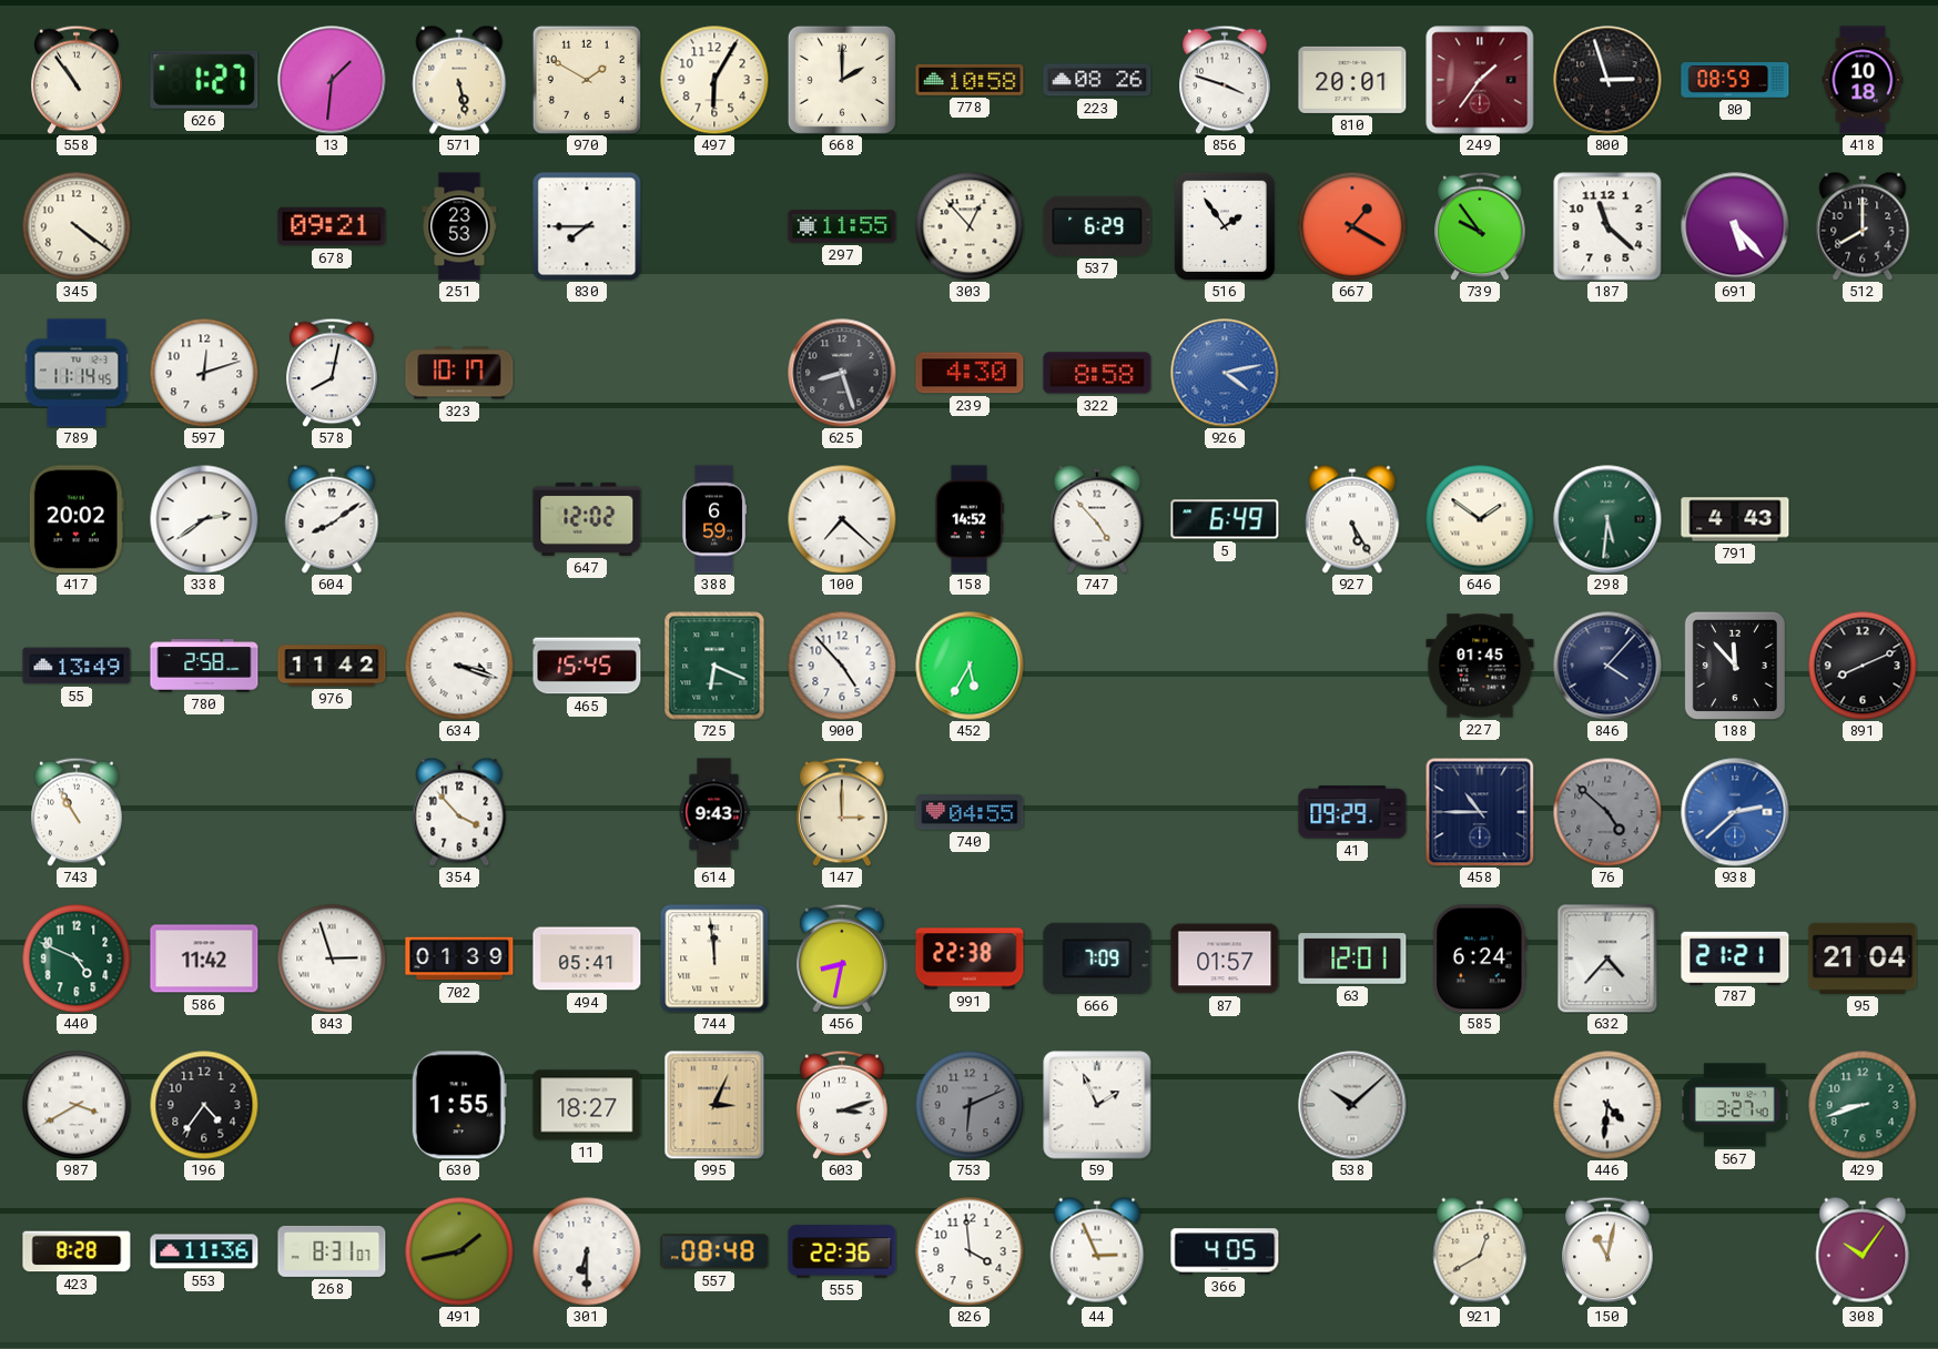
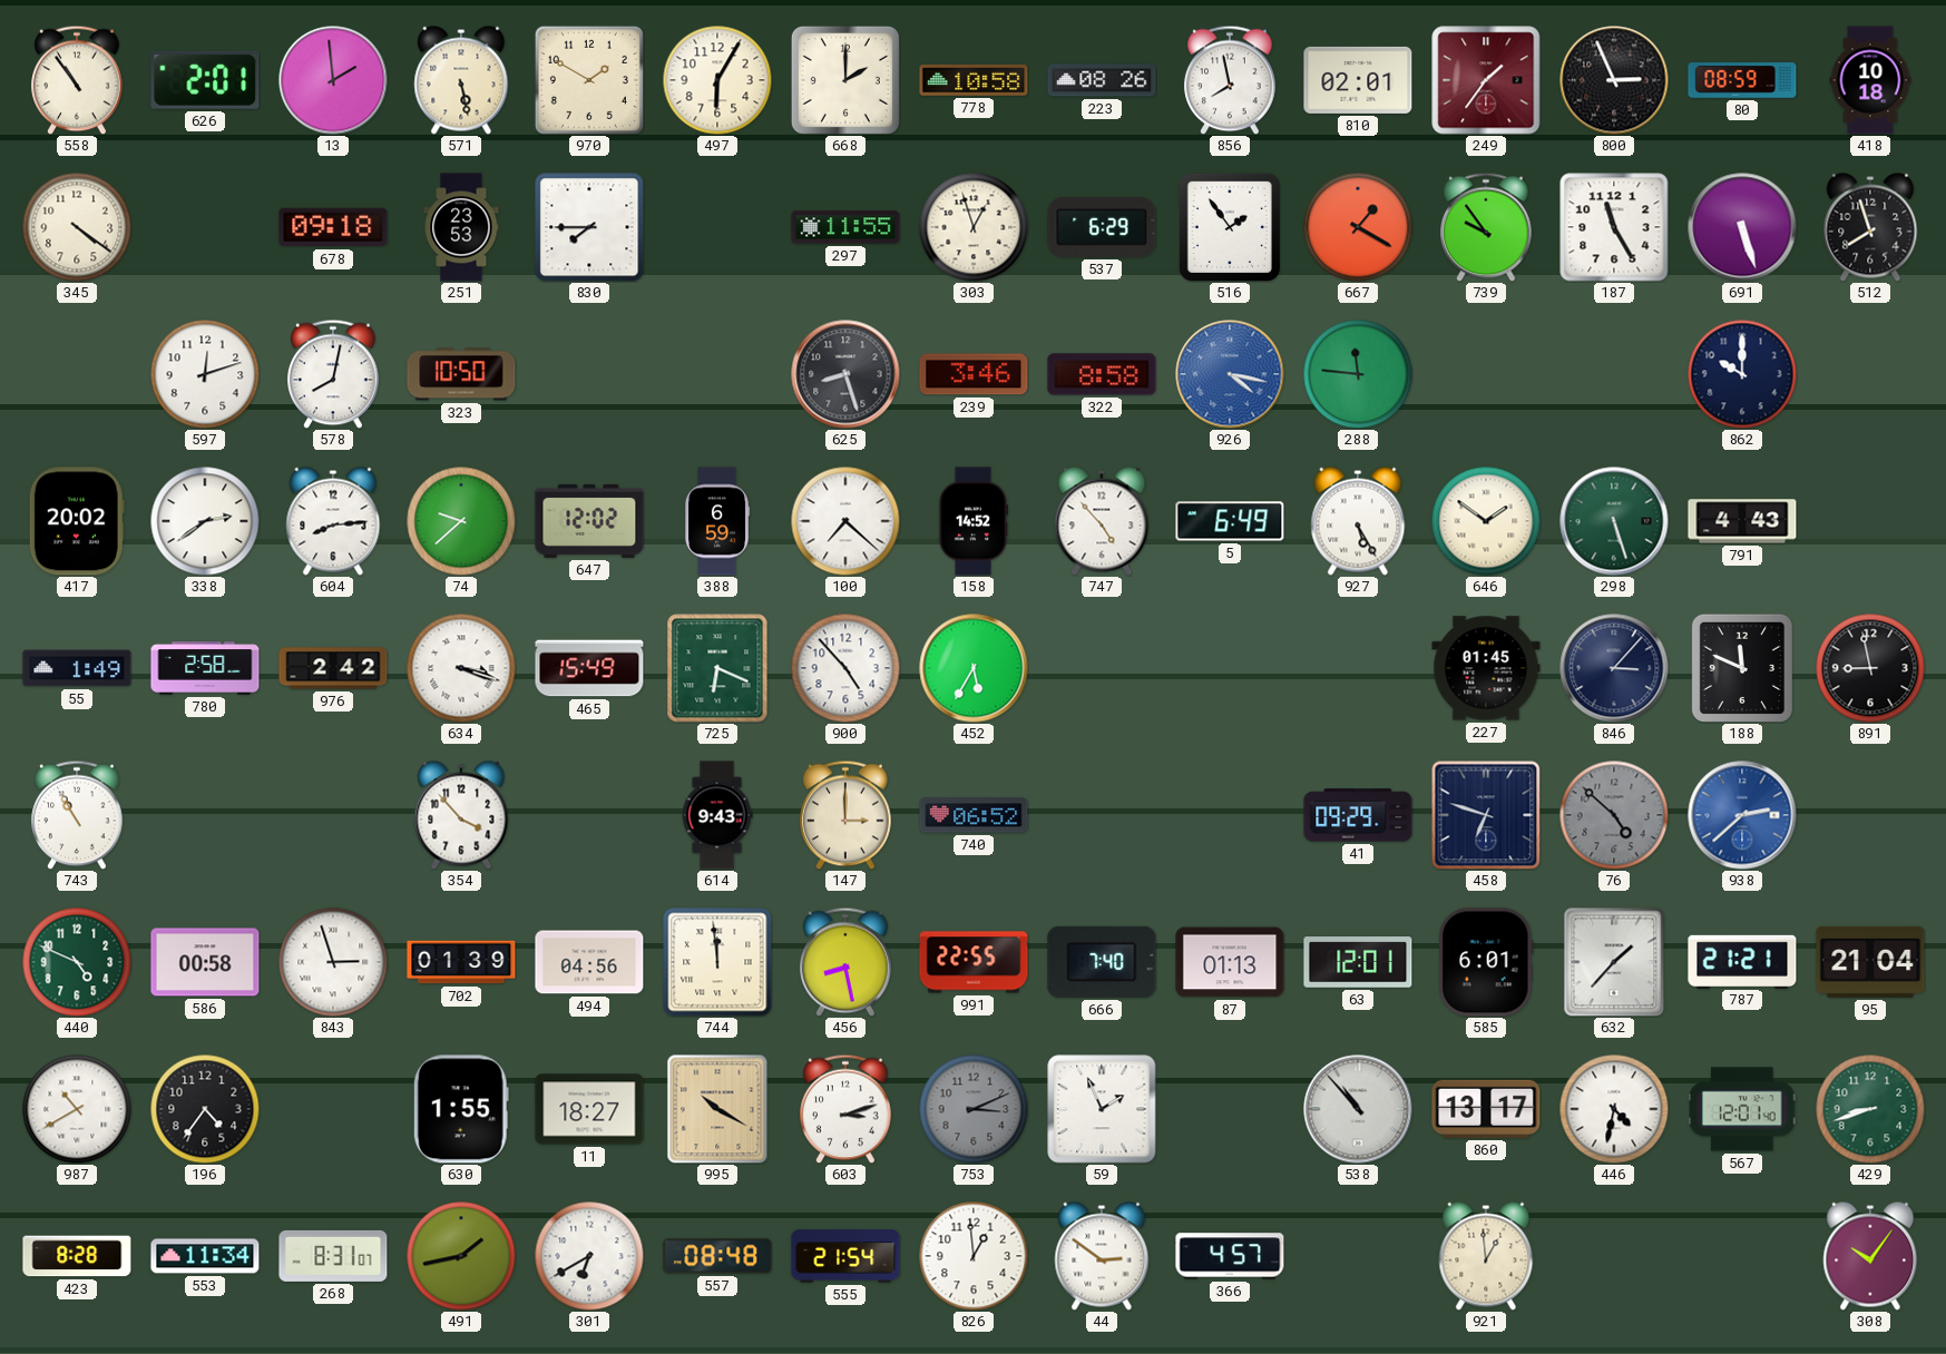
626: 1:27 -> 2:01
13: 1:31 -> 1:59
856: 3:48 -> 7:58
810: 20:01 -> 02:01
800: 2:57 -> 2:56
678: 09:21 -> 09:18
303: 12:53 -> 12:57
187: 11:22 -> 11:25
691: 5:23 -> 5:27
512: 8:00 -> 7:57
789: 11:14 -> none
323: 10:17 -> 10:50
239: 4:30 -> 3:46
926: 4:13 -> 4:17
288: none -> 11:46
862: none -> 10:00
604: 8:09 -> 8:14
74: none -> 9:38
298: 5:31 -> 5:27
55: 13:49 -> 1:49
976: 11:42 -> 2:42
465: 15:45 -> 15:49
846: 4:07 -> 3:07
188: 11:53 -> 11:49
891: 8:11 -> 8:58
740: 04:55 -> 06:52
458: 10:45 -> 6:48
586: 11:42 -> 00:58
494: 05:41 -> 04:56
456: 8:32 -> 8:28
991: 22:38 -> 22:55
666: 7:09 -> 7:40
87: 01:57 -> 01:13
585: 6:24 -> 6:01
632: 4:37 -> 1:37
987: 3:40 -> 10:40
995: 3:04 -> 10:20
753: 6:11 -> 3:11
538: 10:08 -> 10:53
860: none -> 13:17
446: 4:31 -> 4:32
567: 3:27 -> 12:01
553: 11:36 -> 11:34
301: 6:30 -> 6:40
555: 22:36 -> 21:54
826: 3:59 -> 12:59
44: 2:56 -> 2:51
366: 4:05 -> 4:57
921: 12:40 -> 12:59
150: 11:02 -> none
